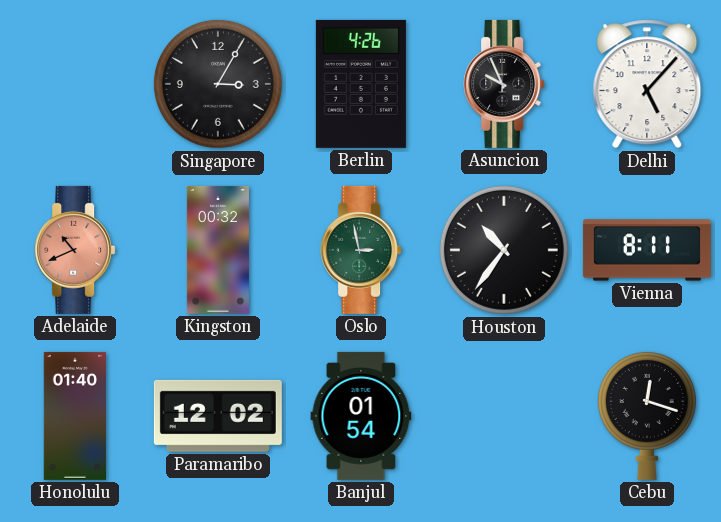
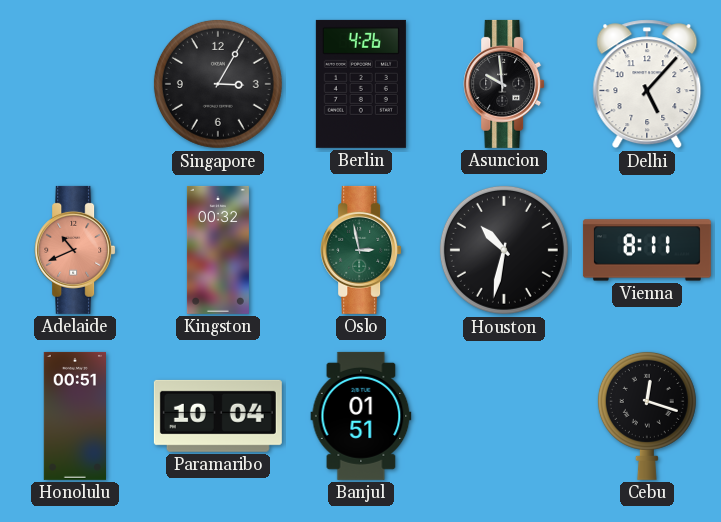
Asuncion: 9:56 -> 9:59
Houston: 10:36 -> 10:32
Honolulu: 01:40 -> 00:51
Paramaribo: 12:02 -> 10:04
Banjul: 01:54 -> 01:51
